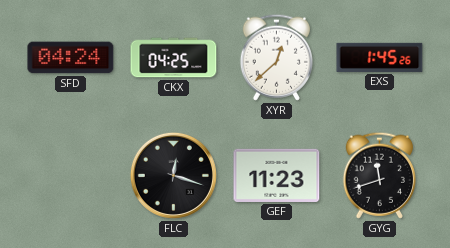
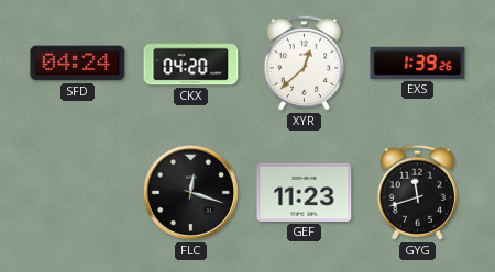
CKX: 04:25 -> 04:20
EXS: 1:45 -> 1:39
